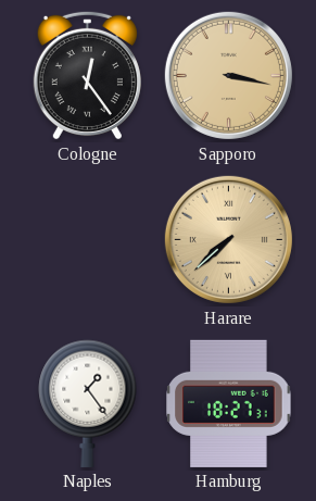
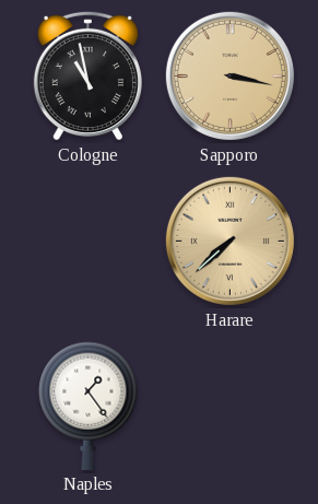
Cologne: 12:24 -> 10:58
Hamburg: 18:27 -> none
